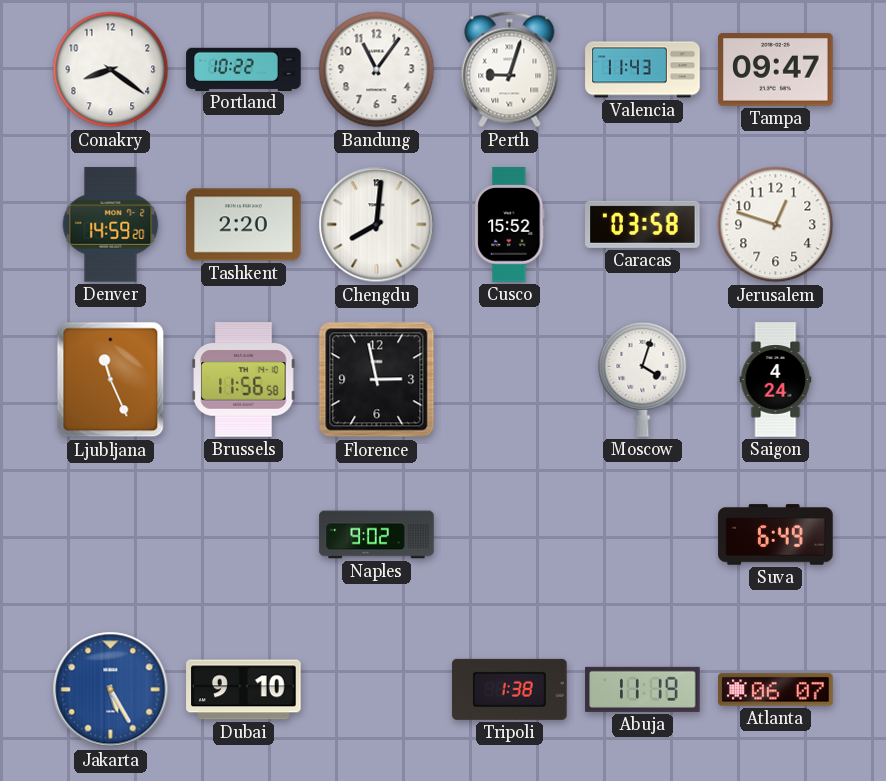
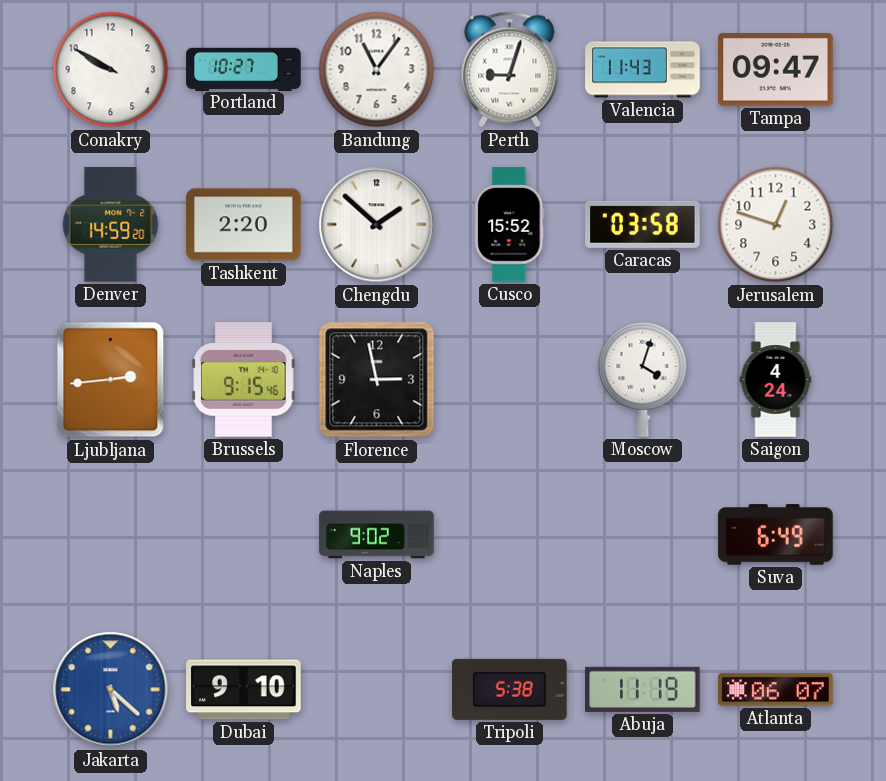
Conakry: 8:21 -> 9:50
Portland: 10:22 -> 10:27
Chengdu: 8:01 -> 1:52
Ljubljana: 11:26 -> 2:44
Brussels: 11:56 -> 9:15
Jakarta: 5:25 -> 5:22
Tripoli: 1:38 -> 5:38
